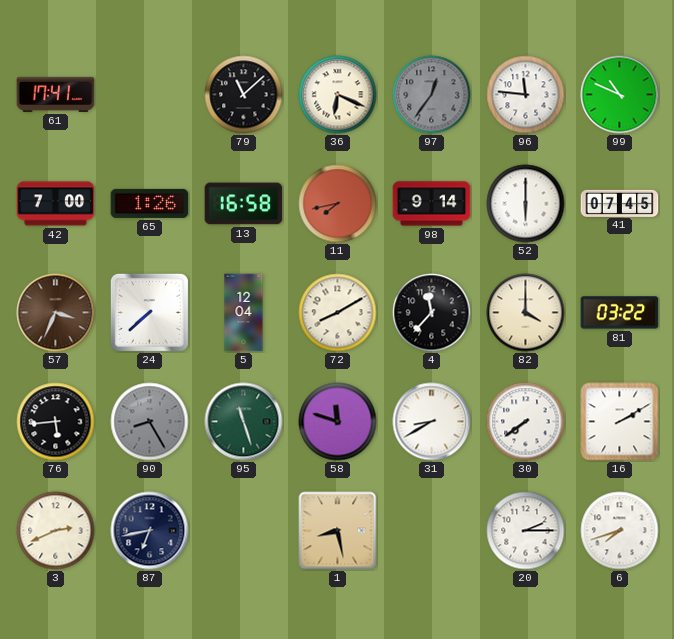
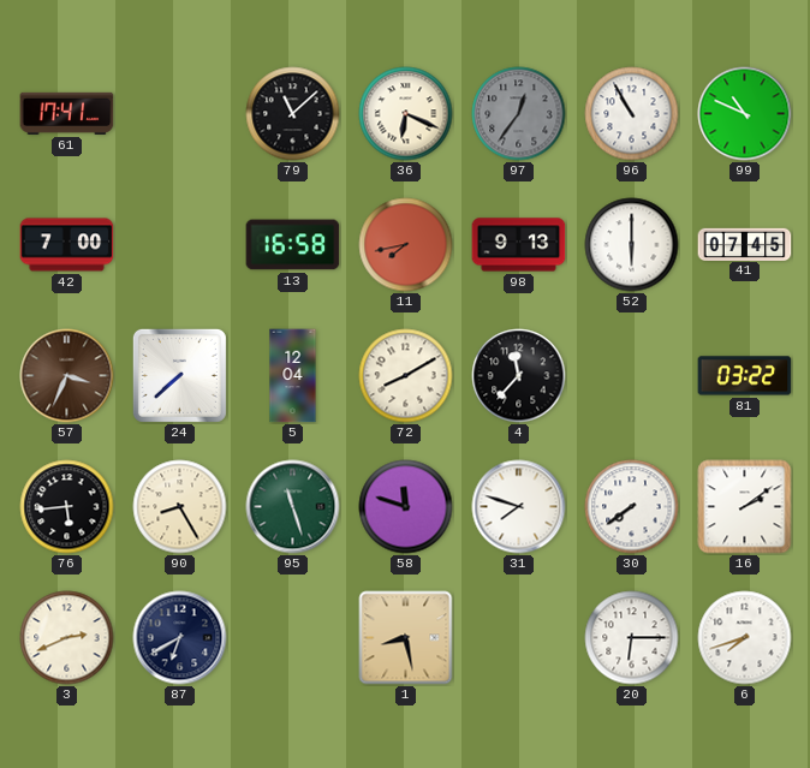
96: 11:46 -> 10:55
65: 1:26 -> none
98: 9:14 -> 9:13
82: 4:00 -> none
90 dial: grey -> cream
31: 8:40 -> 7:48
16: 2:10 -> 2:09
87: 6:43 -> 6:40
20: 2:15 -> 6:15
